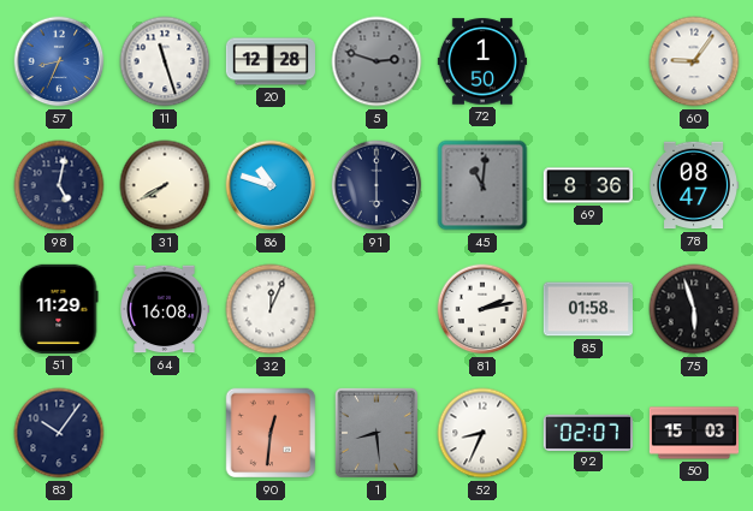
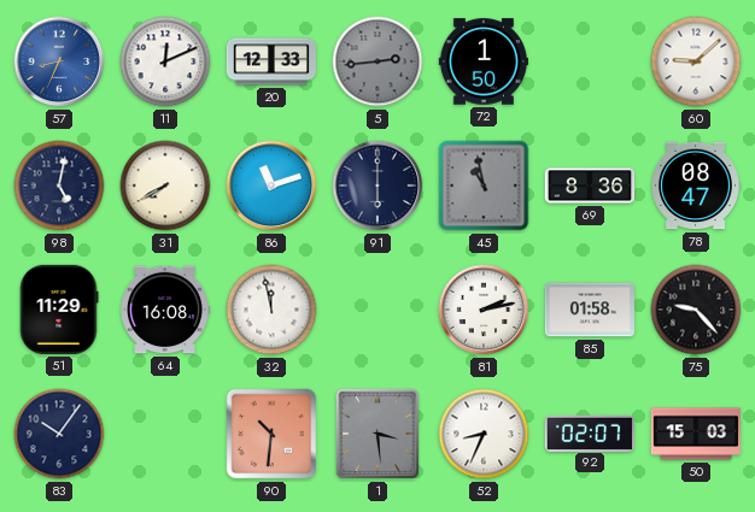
11: 11:27 -> 12:11
20: 12:28 -> 12:33
5: 2:48 -> 2:44
60: 9:06 -> 9:08
86: 10:48 -> 11:12
45: 11:01 -> 10:58
32: 12:04 -> 11:58
75: 5:57 -> 9:23
90: 12:31 -> 10:31
1: 8:29 -> 3:29
